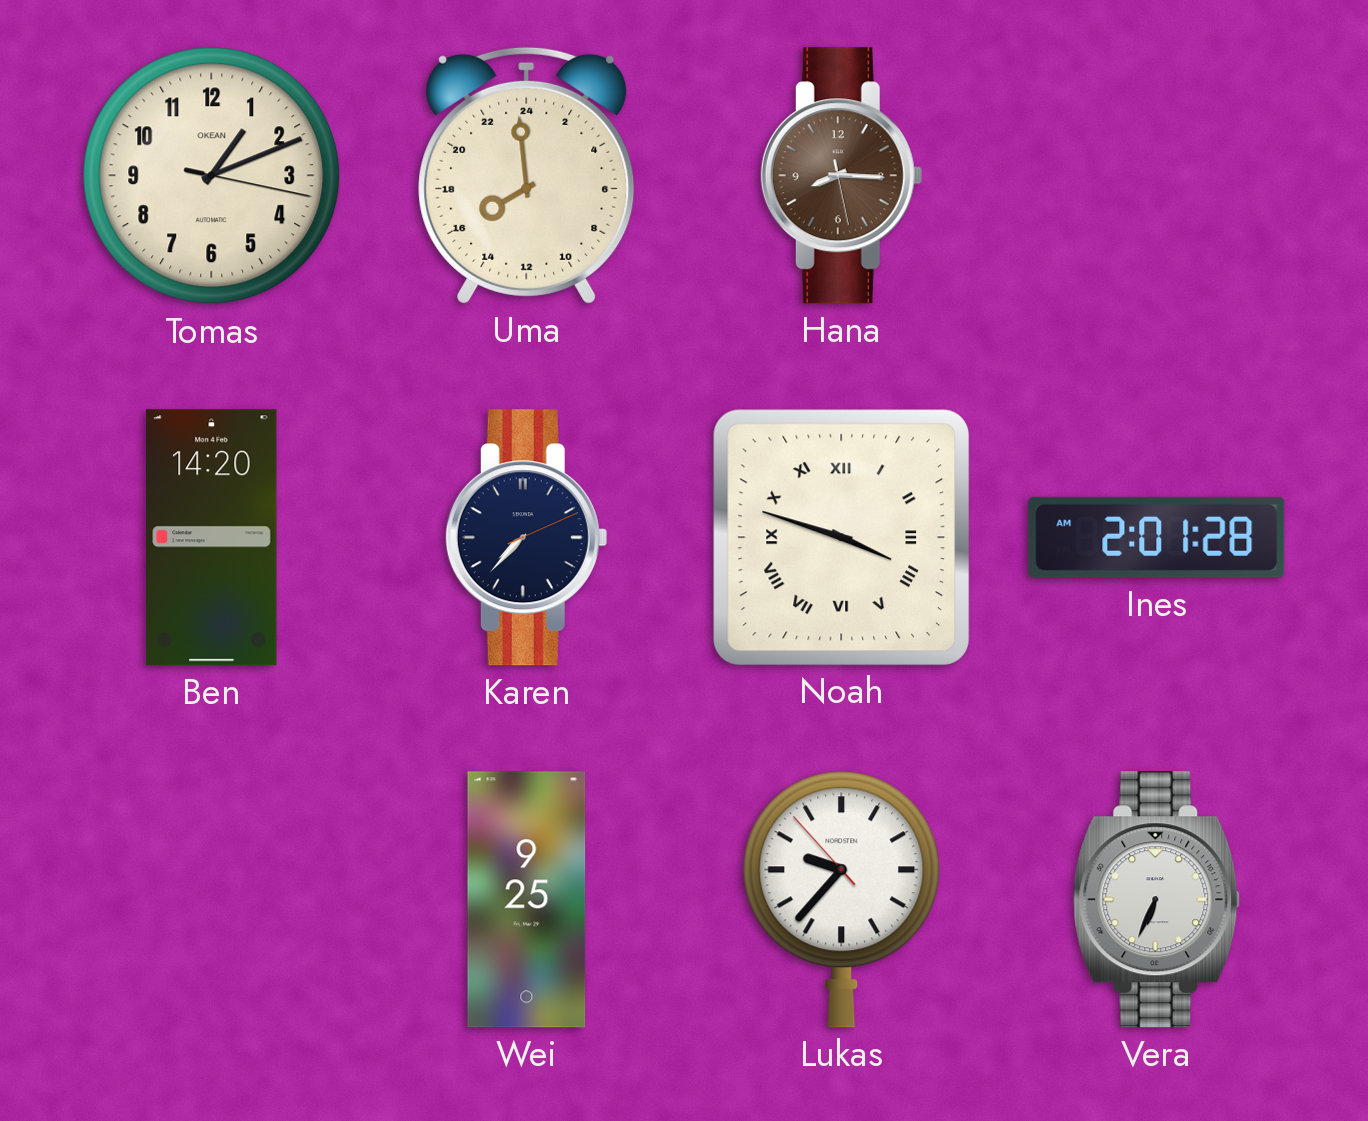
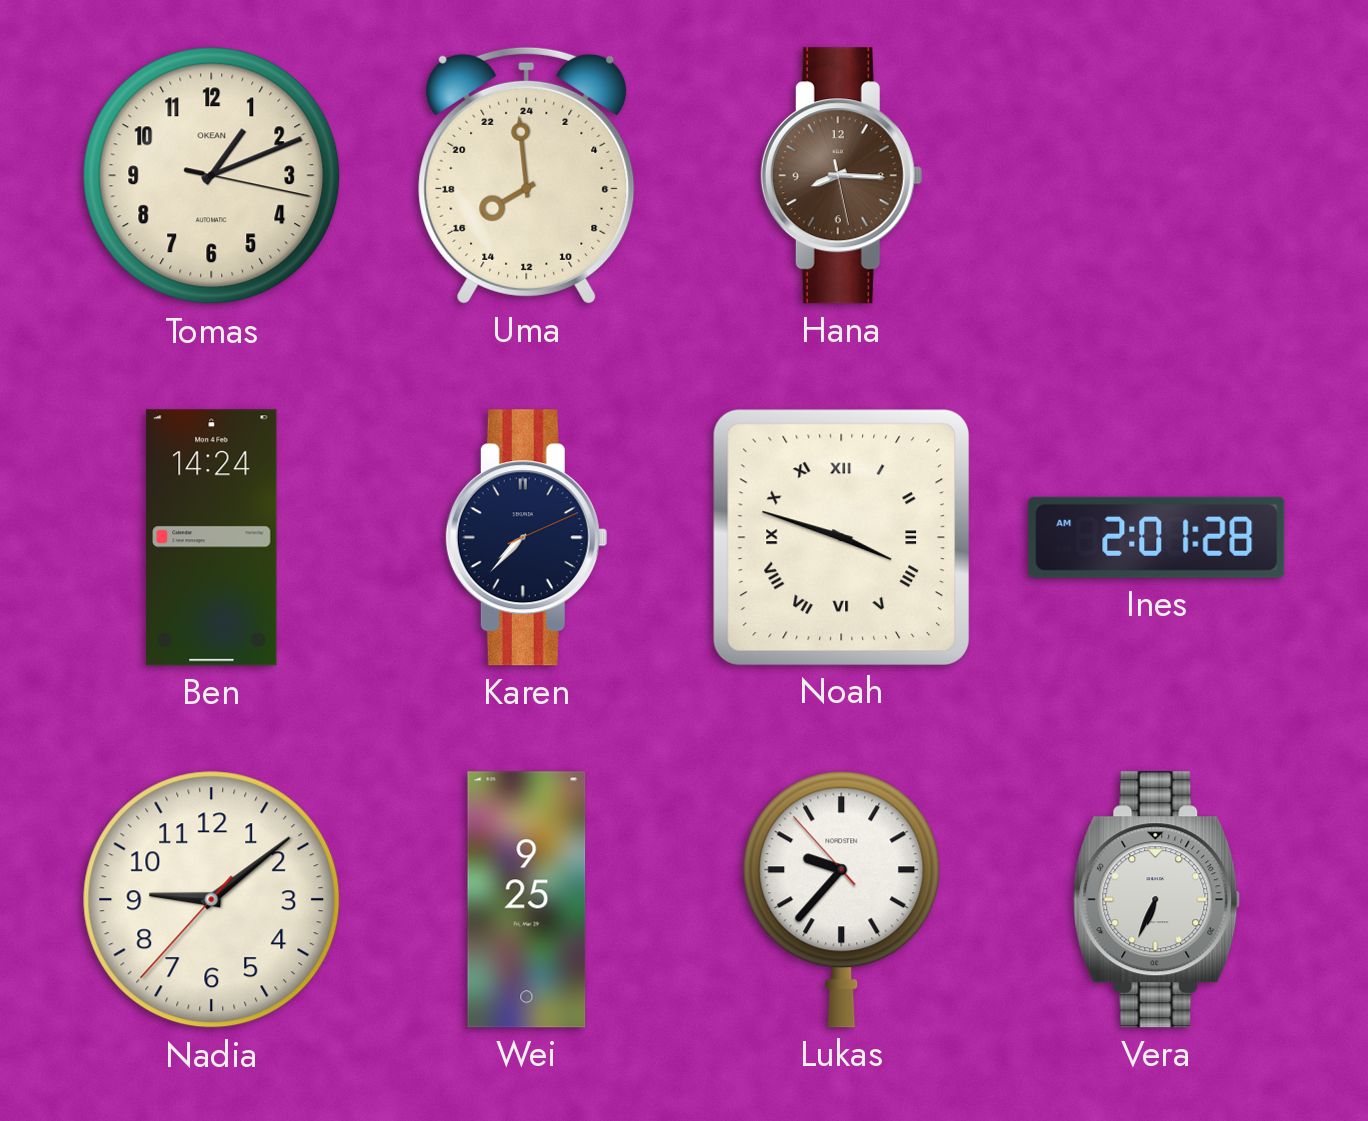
Ben: 14:20 -> 14:24
Nadia: none -> 9:08
